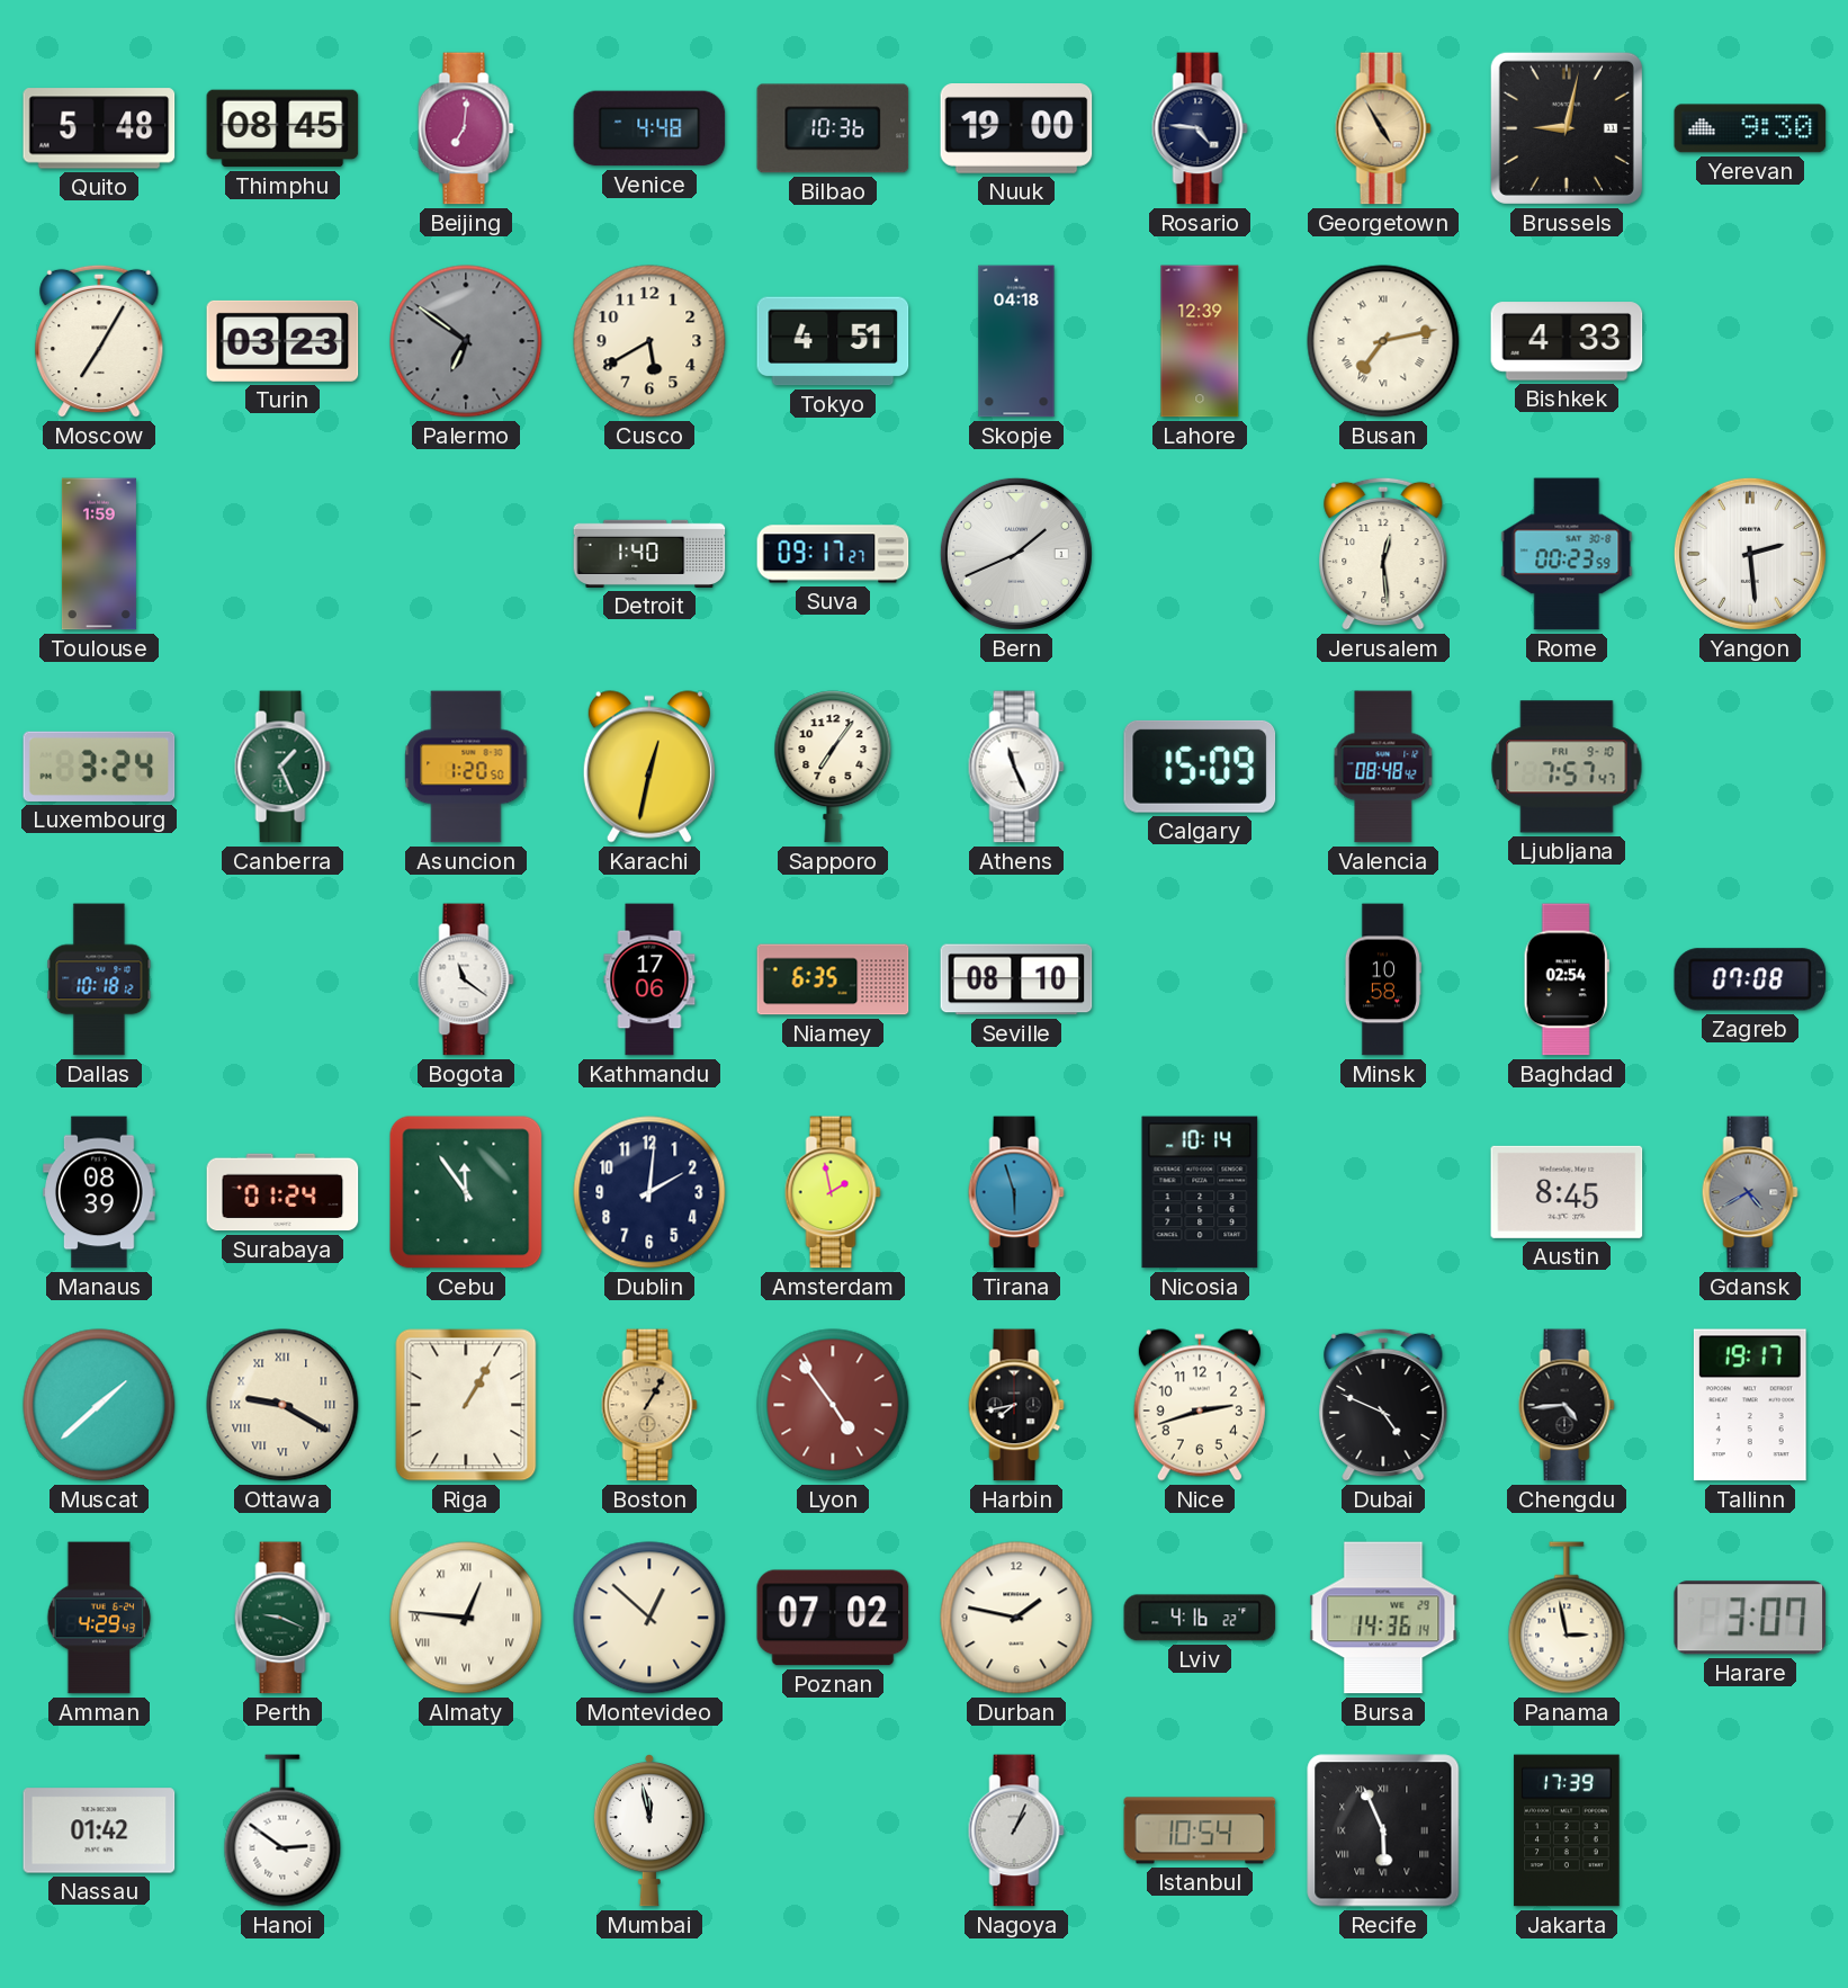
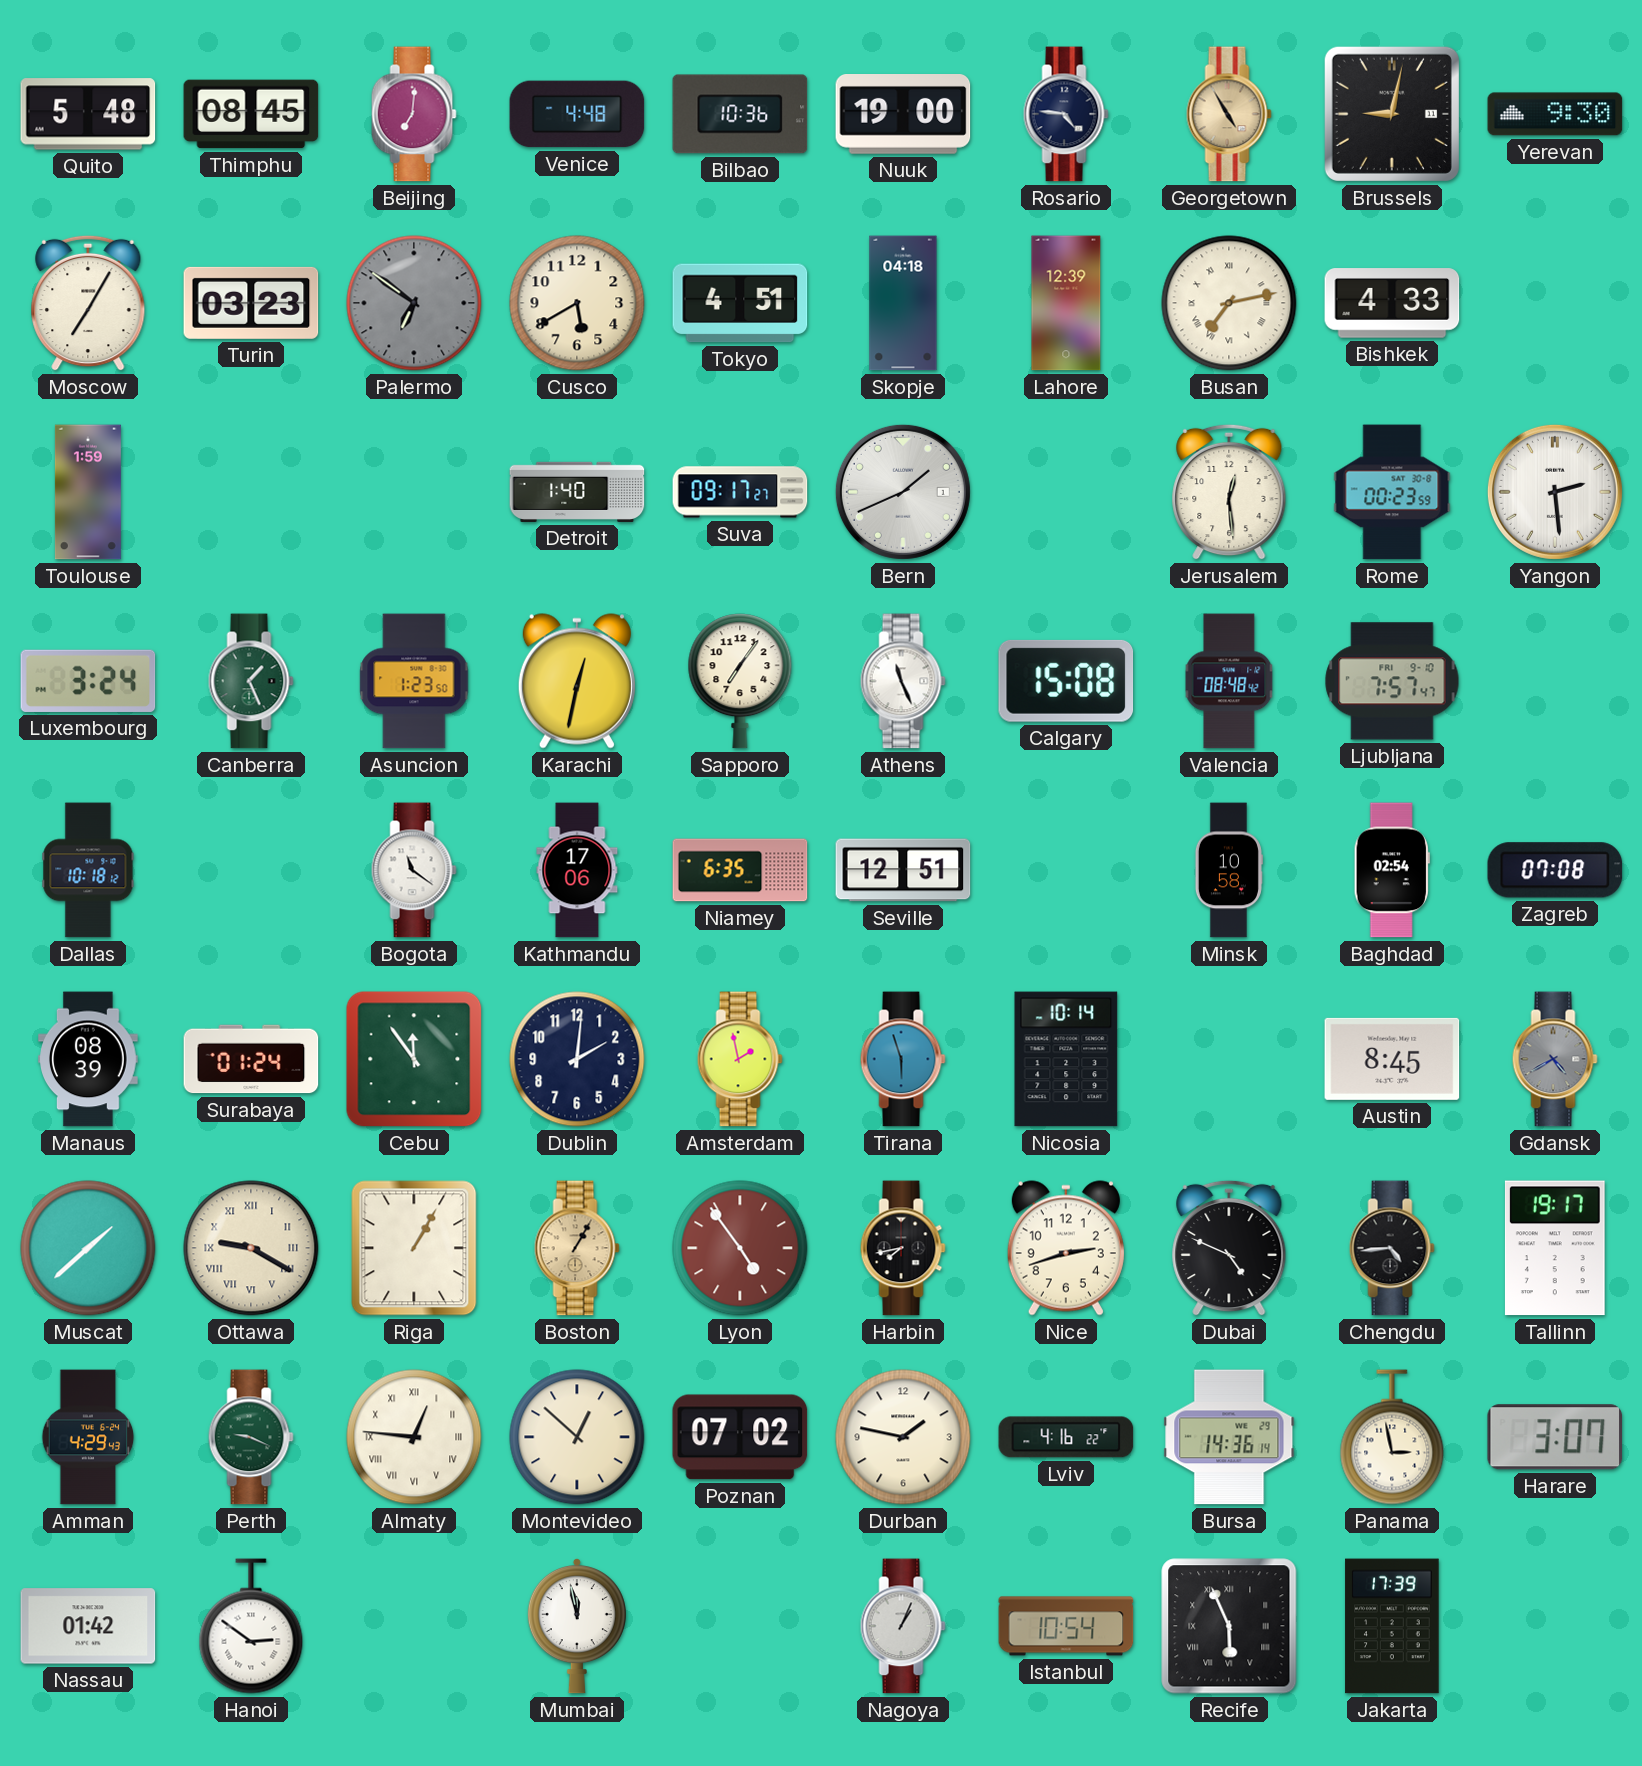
Asuncion: 1:20 -> 1:23
Calgary: 15:09 -> 15:08
Seville: 08:10 -> 12:51
